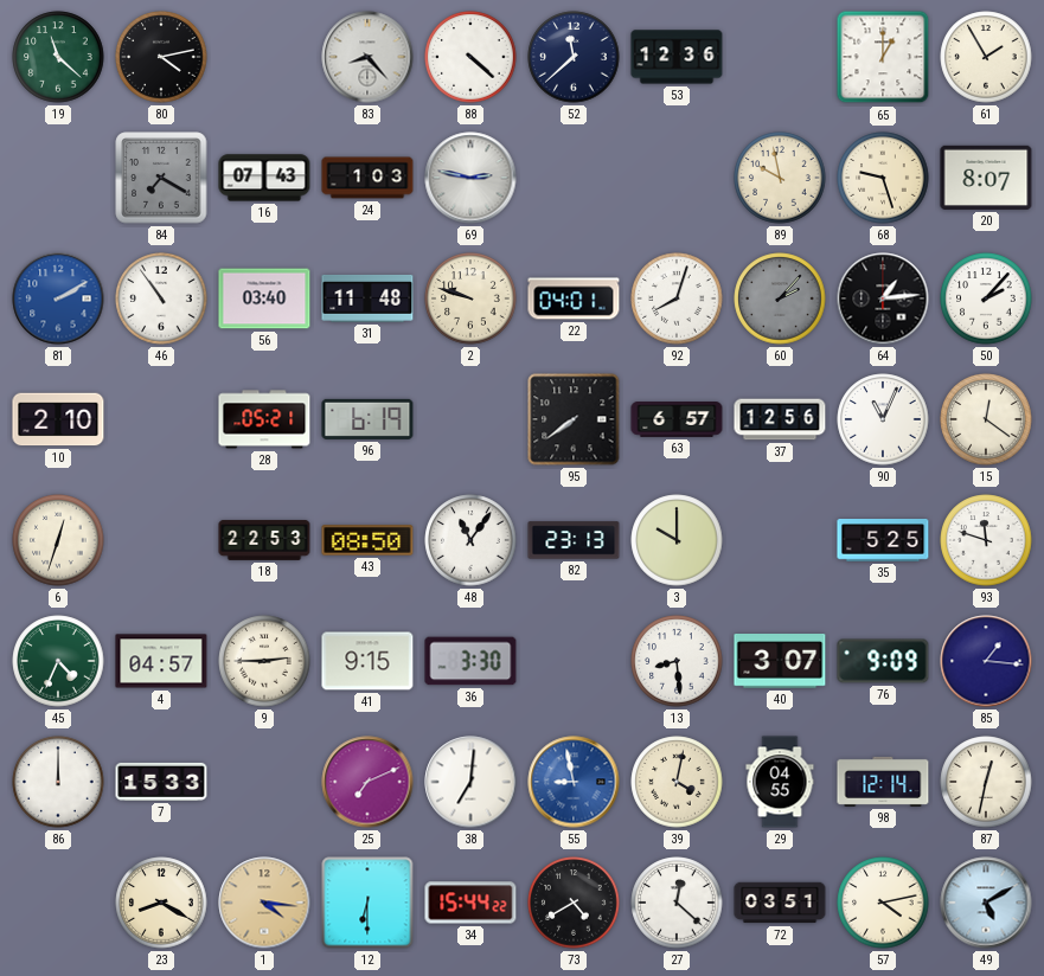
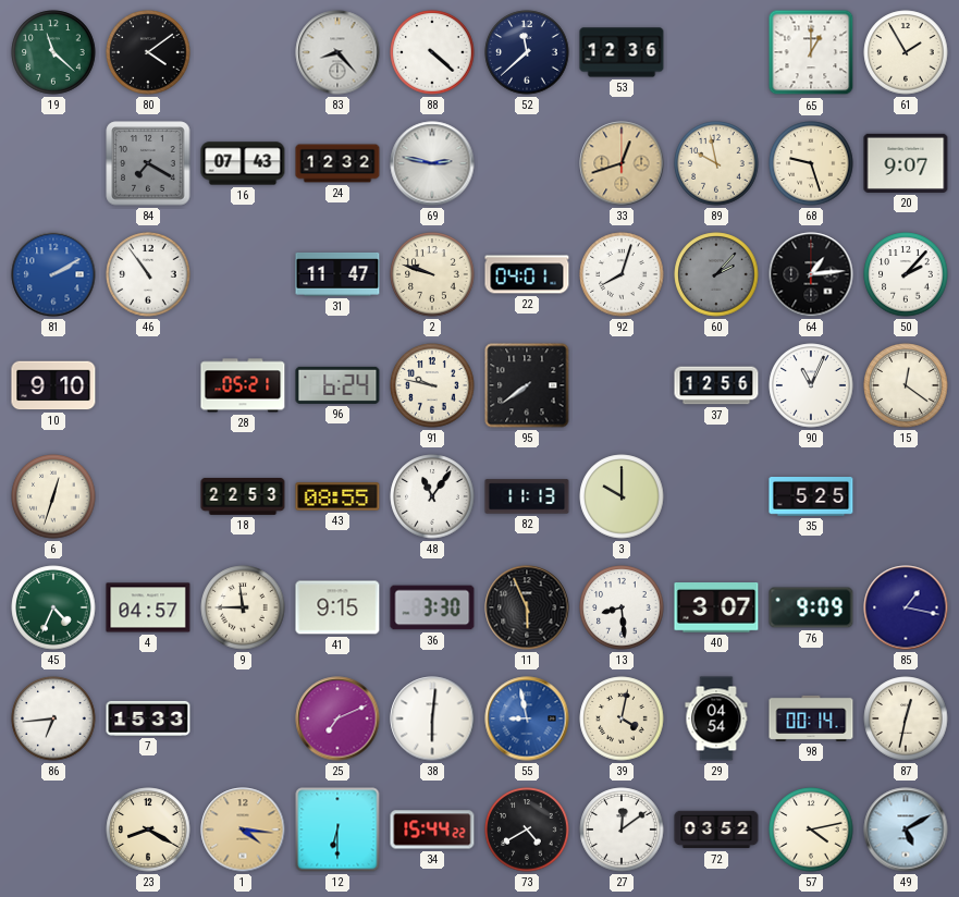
80: 4:13 -> 4:09
24: 1:03 -> 12:32
33: none -> 12:42
20: 8:07 -> 9:07
56: 03:40 -> none
31: 11:48 -> 11:47
10: 2:10 -> 9:10
96: 6:19 -> 6:24
91: none -> 9:47
63: 6:57 -> none
43: 08:50 -> 08:55
82: 23:13 -> 11:13
93: 11:48 -> none
9: 2:45 -> 11:45
11: none -> 5:56
85: 1:16 -> 1:17
86: 12:00 -> 6:44
38: 7:01 -> 6:01
29: 04:55 -> 04:54
98: 12:14 -> 00:14
27: 12:22 -> 12:09
72: 03:51 -> 03:52
